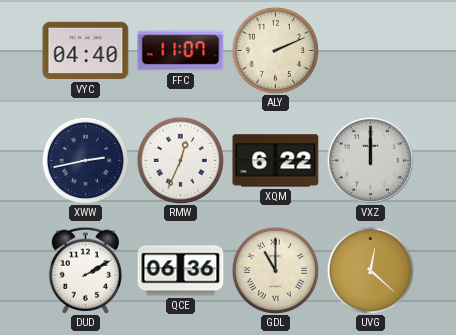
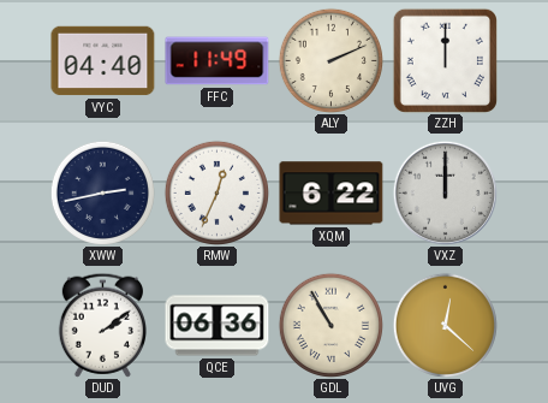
FFC: 11:07 -> 11:49
ZZH: none -> 12:00
DUD: 2:10 -> 2:09
GDL: 11:00 -> 10:55
